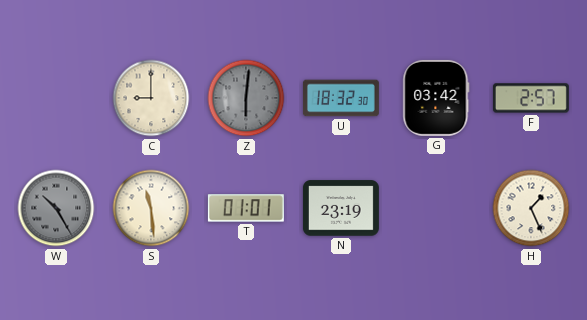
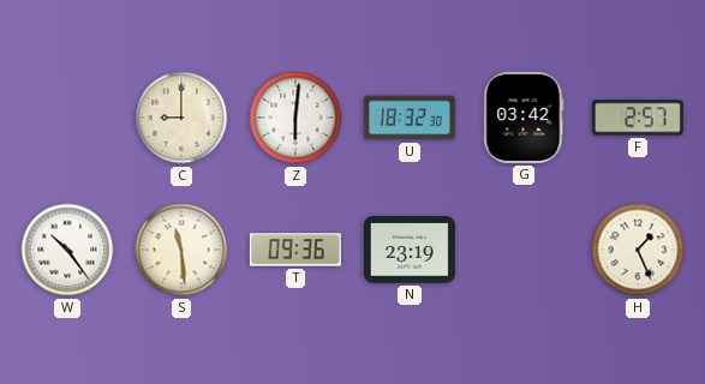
Z dial: grey -> white
W: 10:25 -> 10:24
W dial: grey -> white
T: 01:01 -> 09:36
